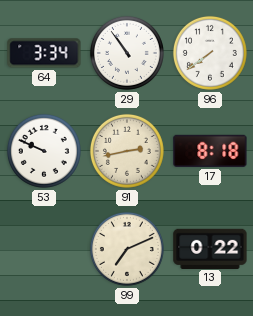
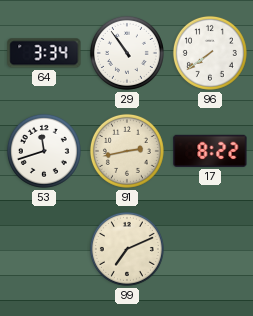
53: 9:49 -> 11:42
17: 8:18 -> 8:22
13: 0:22 -> none
